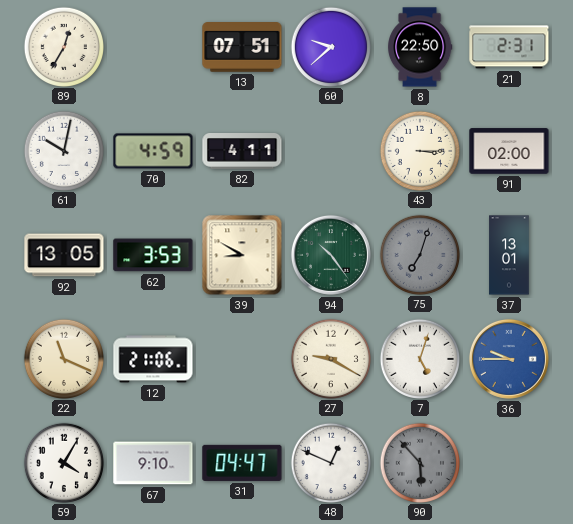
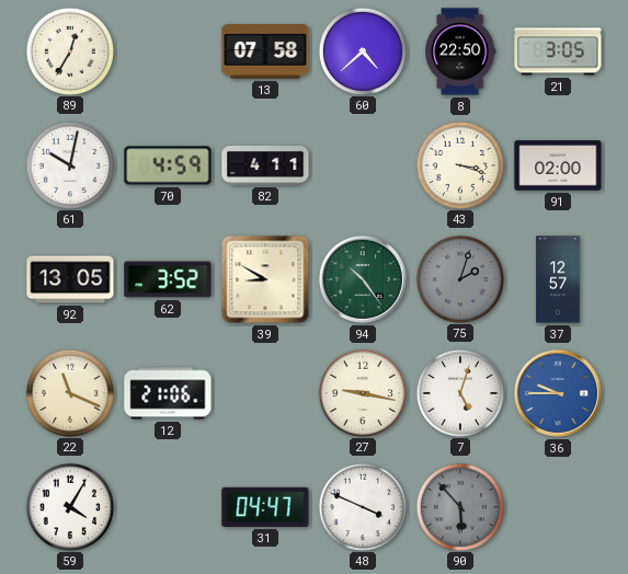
13: 07:51 -> 07:58
60: 9:38 -> 4:38
21: 2:31 -> 3:05
43: 3:15 -> 3:18
62: 3:53 -> 3:52
75: 7:03 -> 2:03
37: 13:01 -> 12:57
27: 9:20 -> 9:17
67: 9:10 -> none
48: 12:49 -> 3:49
